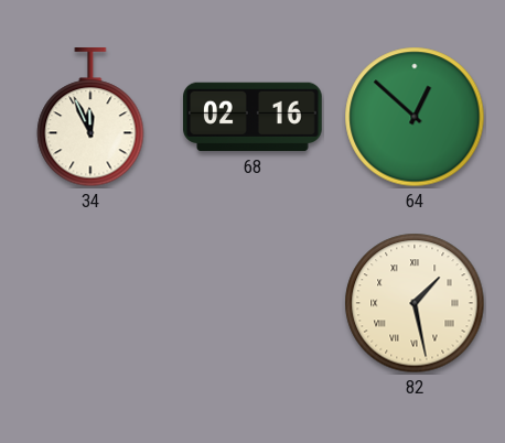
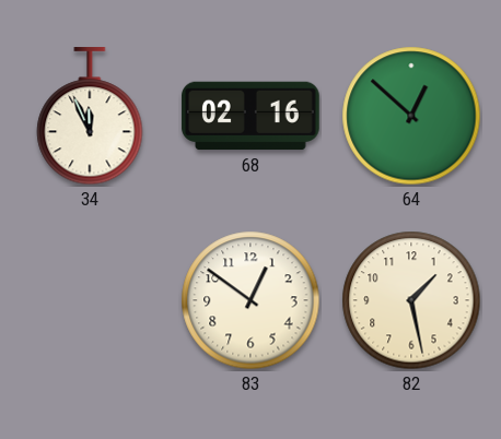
83: none -> 12:51
82 numerals: Roman -> Arabic
